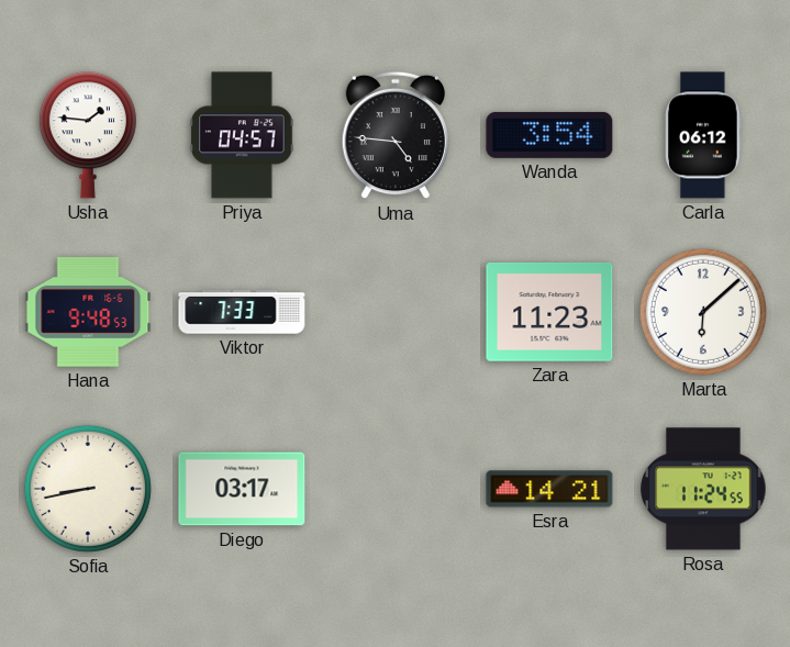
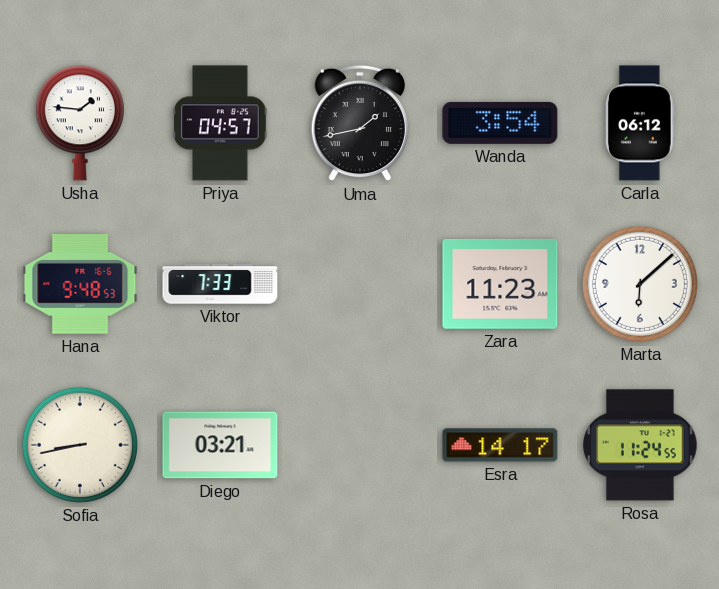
Uma: 4:46 -> 1:43
Diego: 03:17 -> 03:21
Esra: 14:21 -> 14:17
